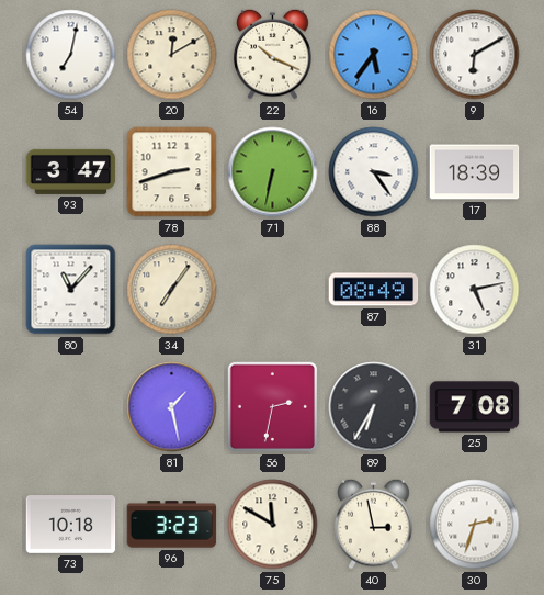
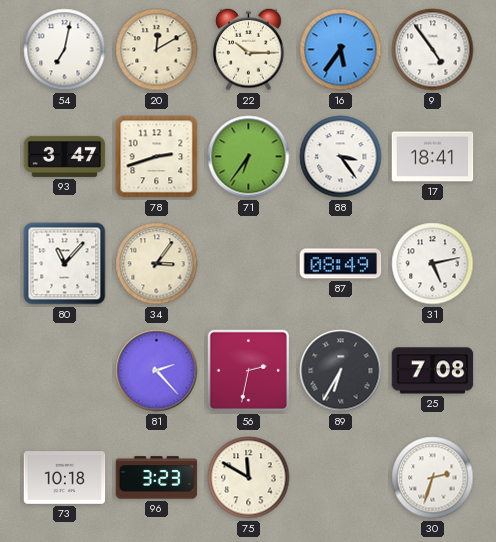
22: 10:19 -> 10:15
9: 6:10 -> 4:54
71: 6:32 -> 6:36
17: 18:39 -> 18:41
34: 7:06 -> 3:06
81: 1:28 -> 2:23
40: 2:58 -> none
